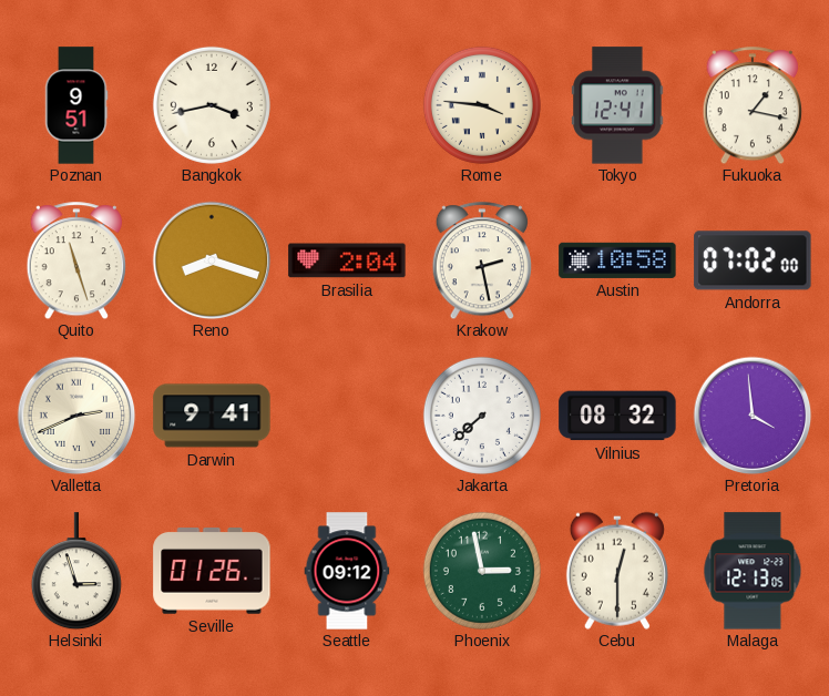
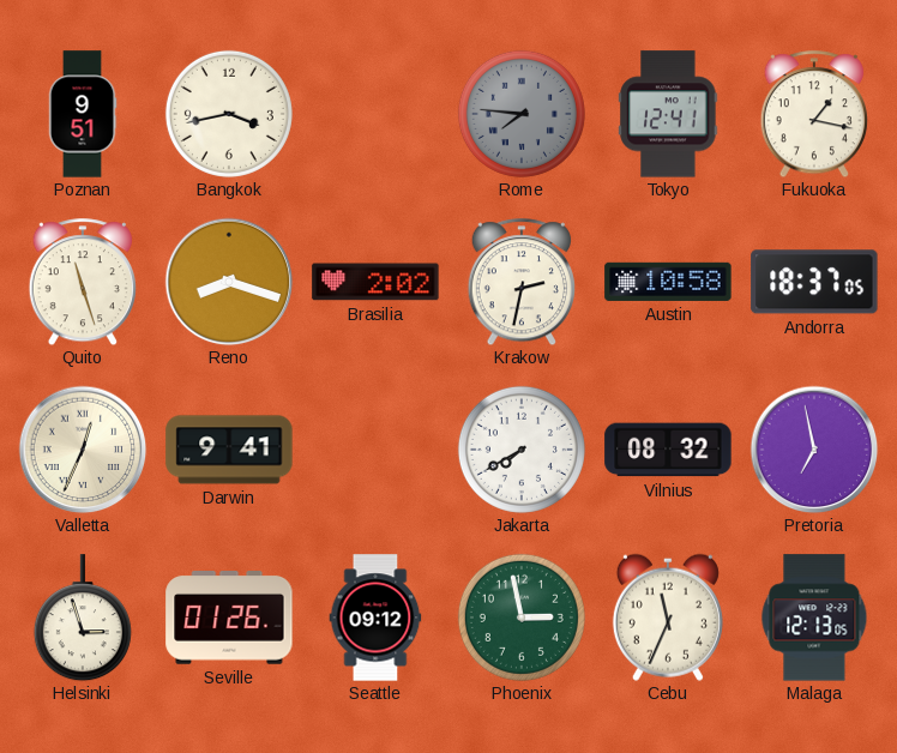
Rome: 3:46 -> 7:46
Rome dial: cream -> grey
Brasilia: 2:04 -> 2:02
Krakow: 2:28 -> 2:32
Andorra: 07:02 -> 18:37
Valletta: 2:41 -> 12:34
Jakarta: 7:38 -> 7:40
Pretoria: 3:59 -> 6:58
Cebu: 12:30 -> 11:34
